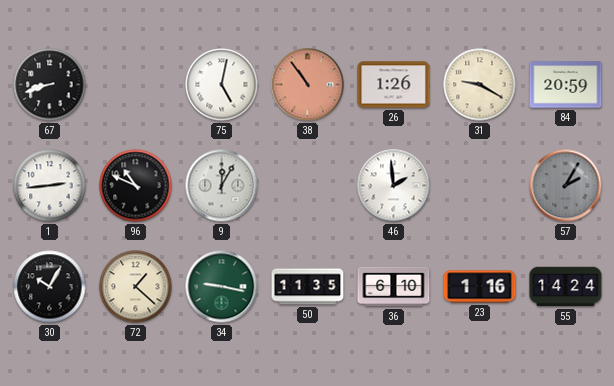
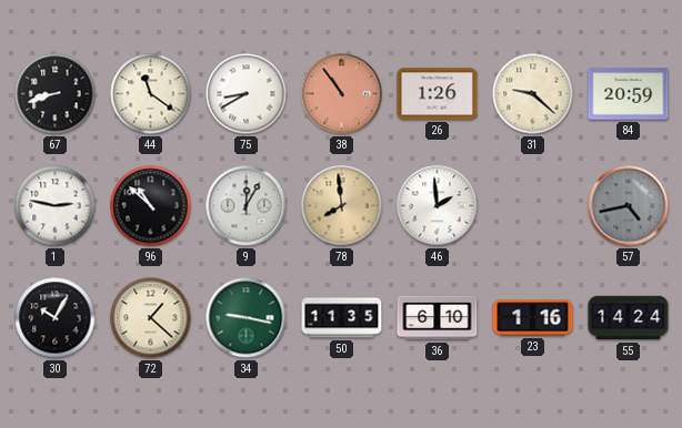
44: none -> 11:21
75: 5:02 -> 8:40
31: 9:20 -> 9:22
1: 2:44 -> 2:47
96: 10:49 -> 10:52
78: none -> 7:59
57: 2:05 -> 4:43
